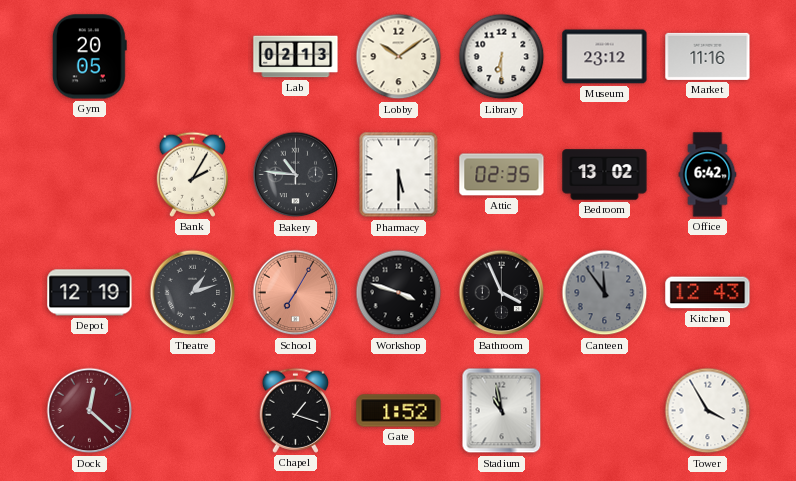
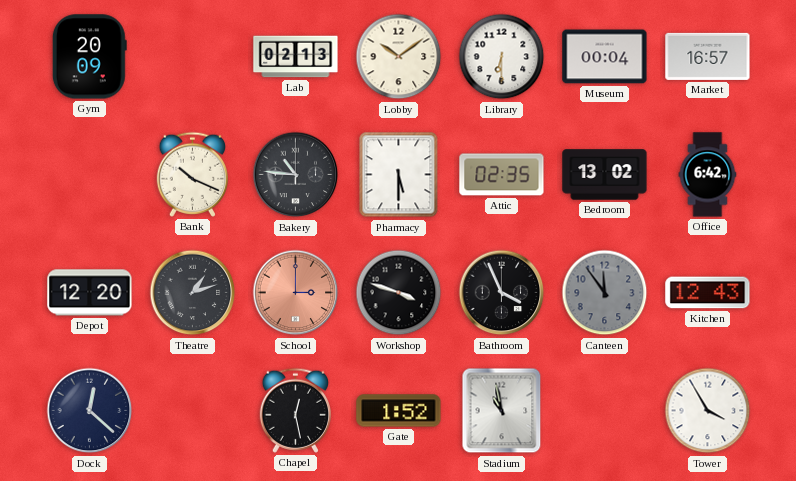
Gym: 20:05 -> 20:09
Museum: 23:12 -> 00:04
Market: 11:16 -> 16:57
Bank: 2:05 -> 10:19
Depot: 12:19 -> 12:20
School: 7:05 -> 3:00
Dock dial: burgundy -> navy
Chapel: 1:18 -> 12:28
